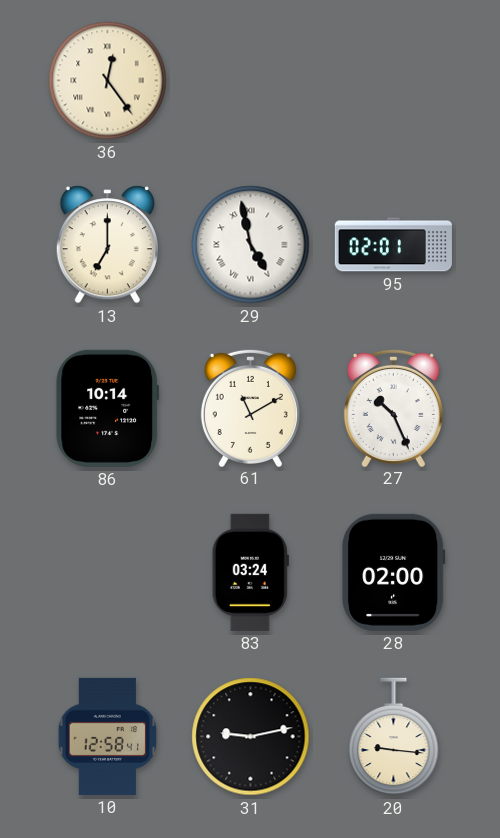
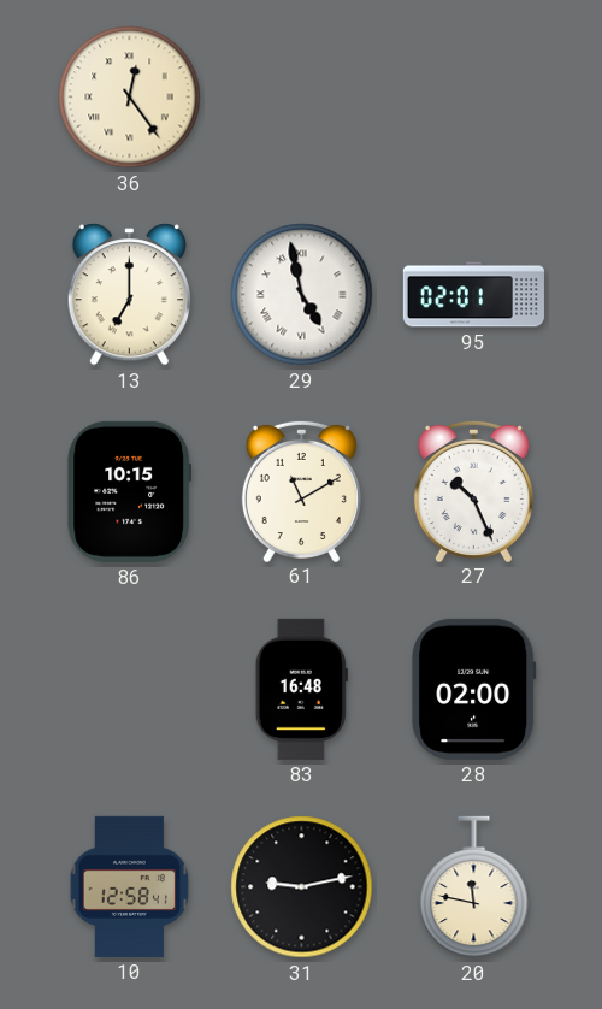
86: 10:14 -> 10:15
83: 03:24 -> 16:48
20: 9:16 -> 11:47
